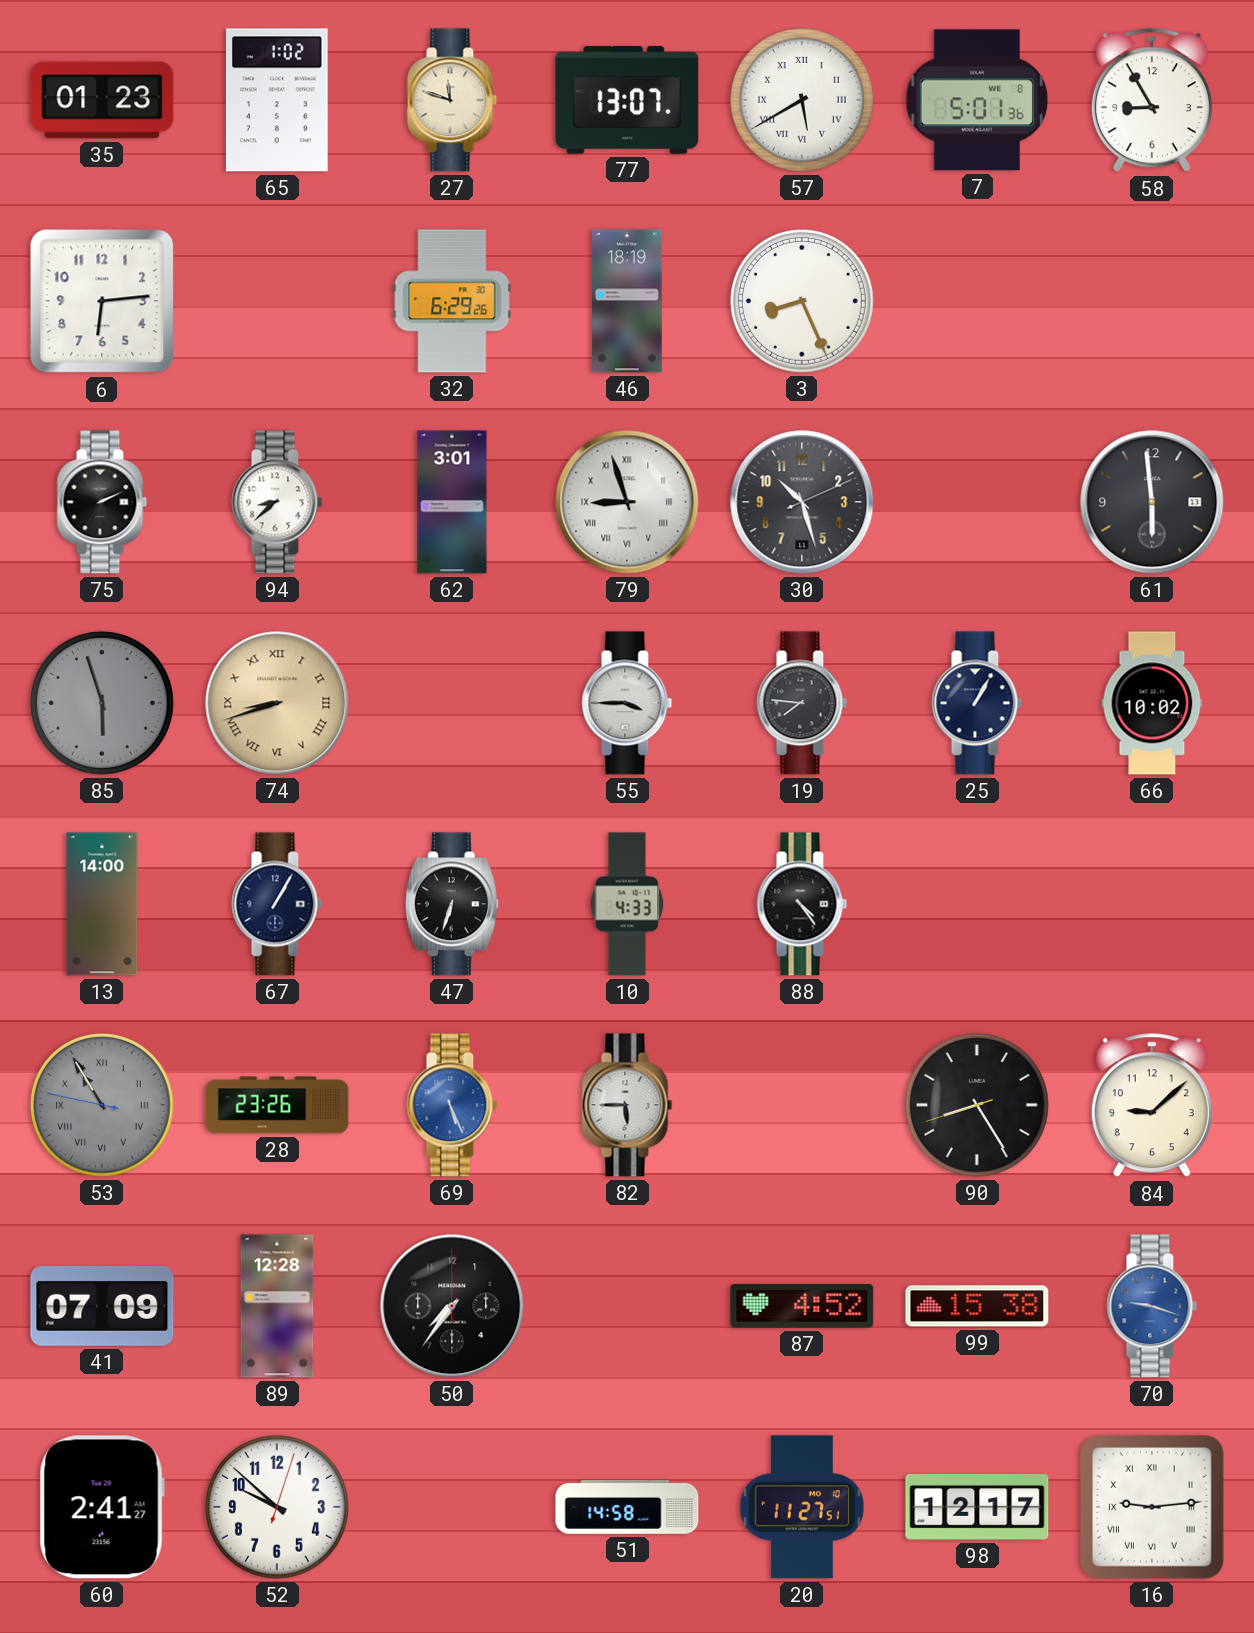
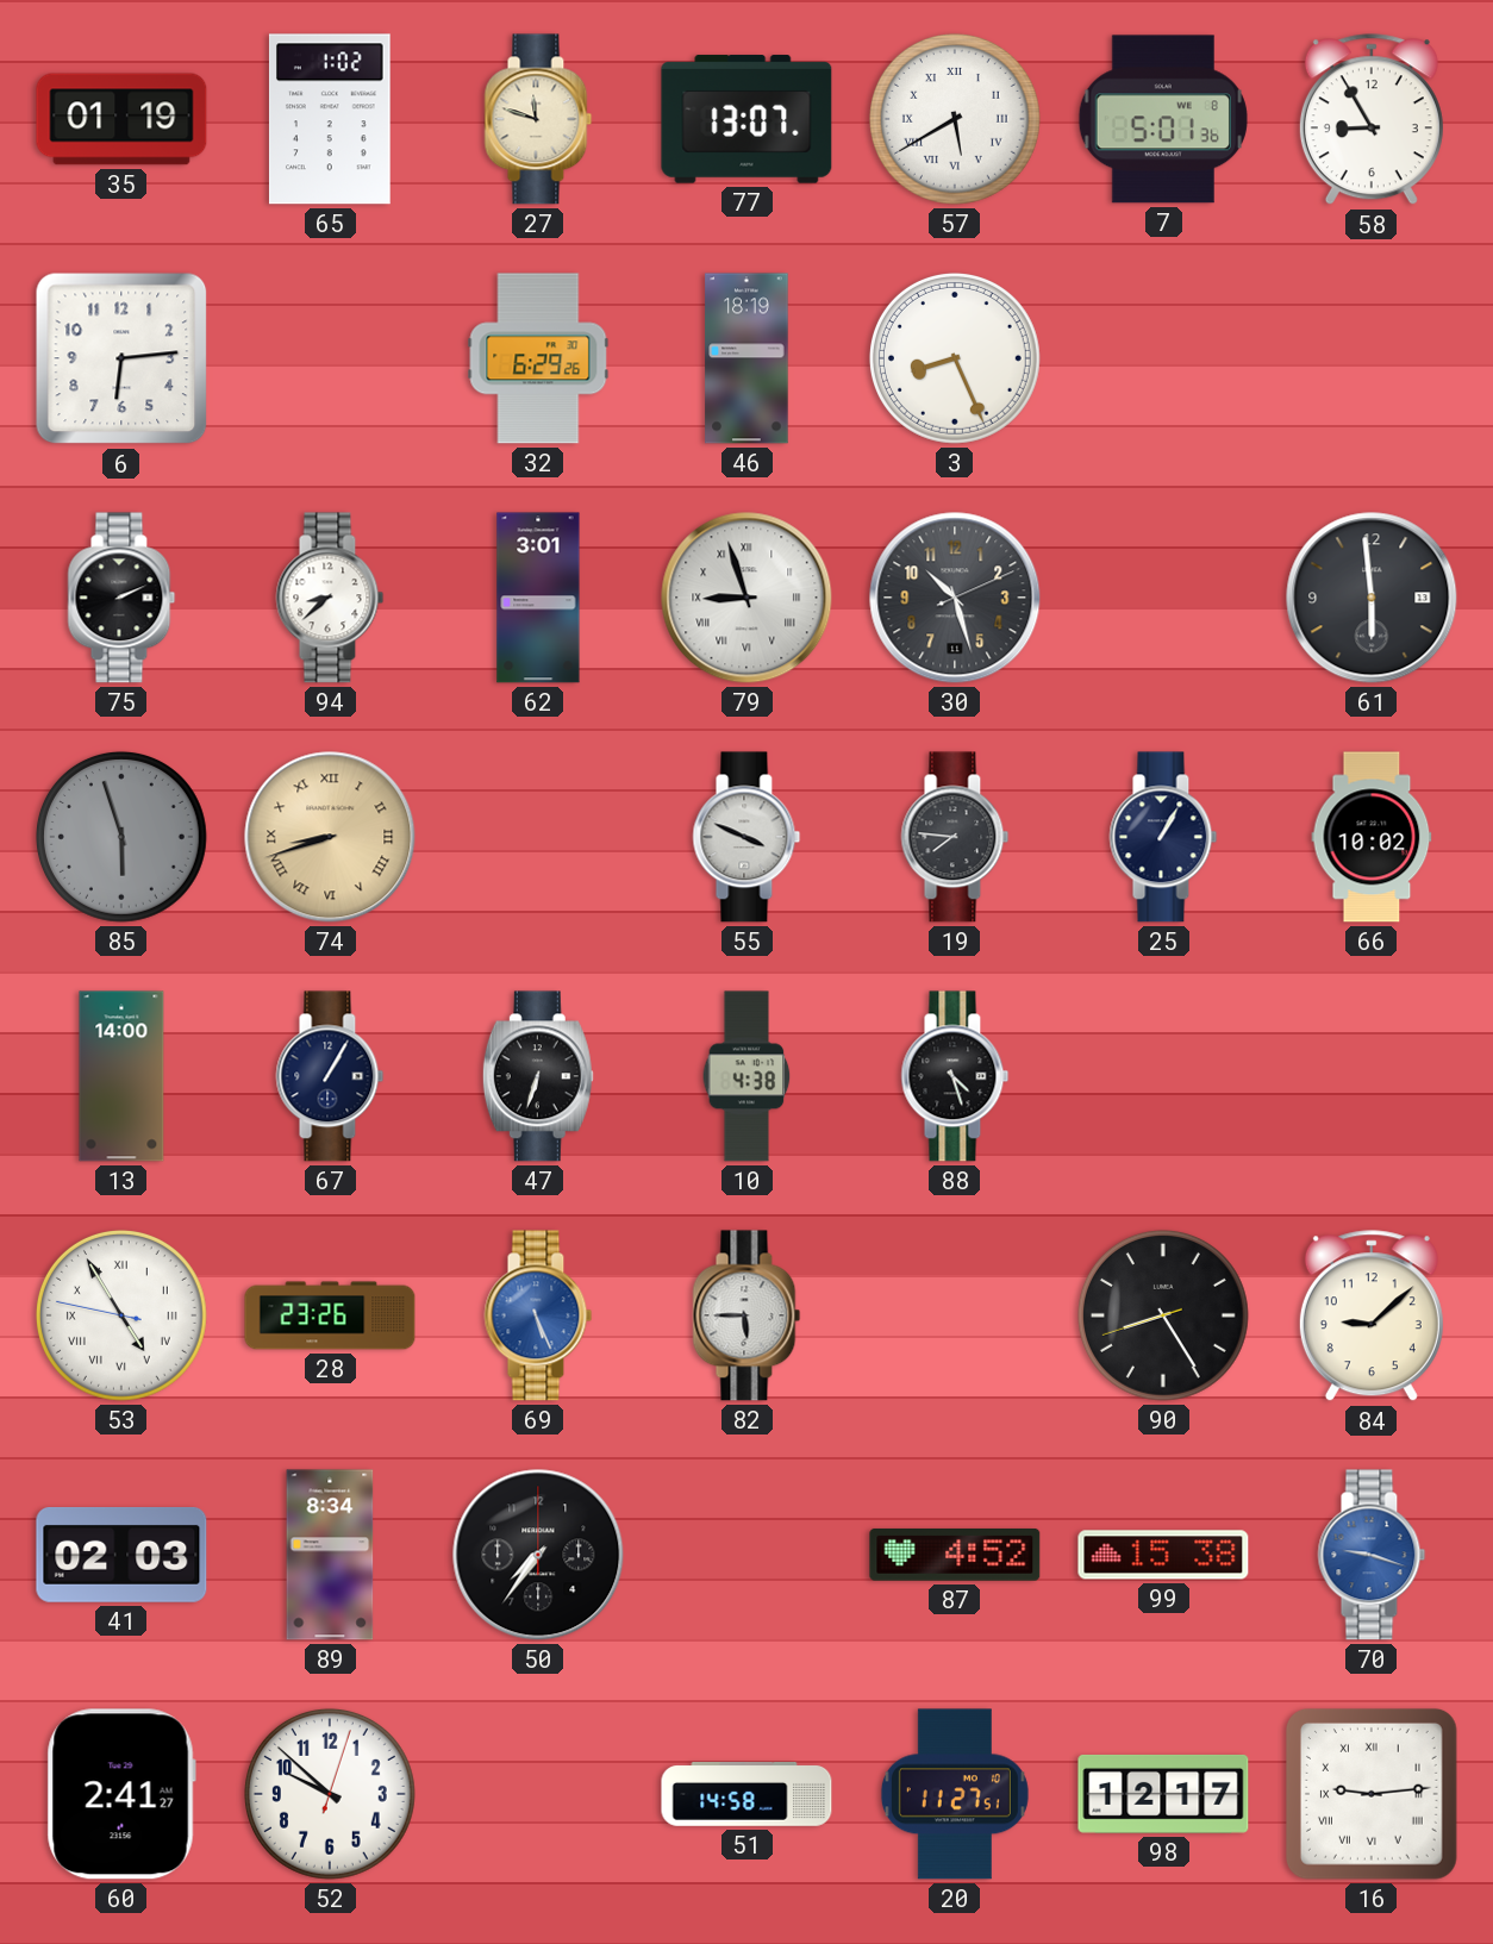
35: 01:23 -> 01:19
55: 3:45 -> 3:49
10: 4:33 -> 4:38
88: 4:24 -> 4:27
53: 10:54 -> 4:54
53 dial: grey -> white
41: 07:09 -> 02:03
89: 12:28 -> 8:34
